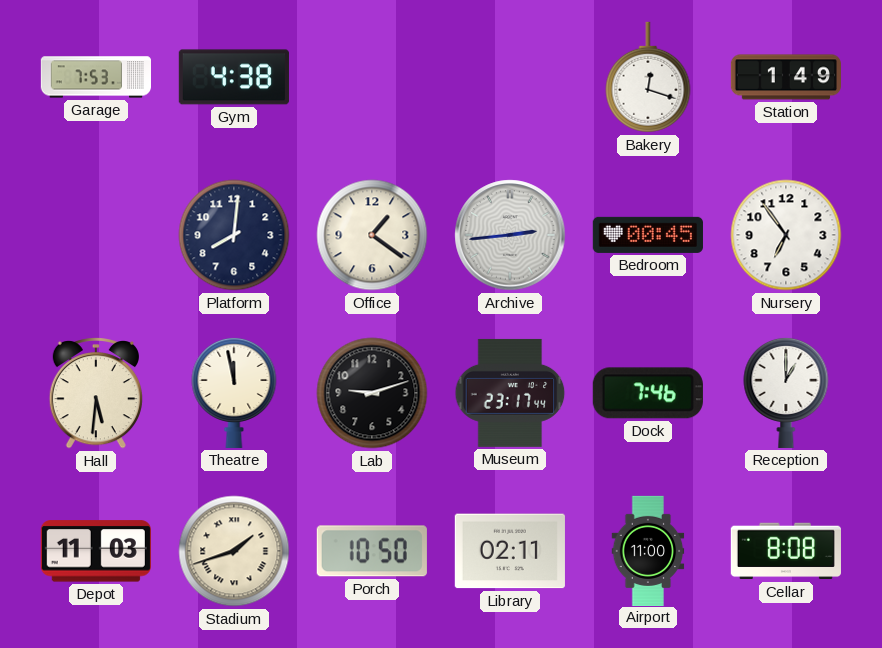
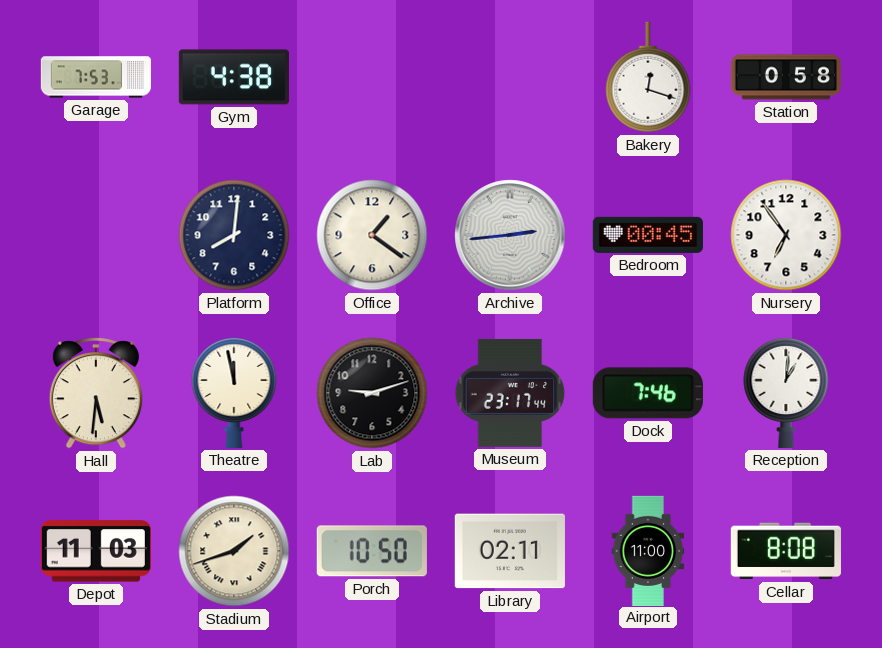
Station: 1:49 -> 0:58
Reception: 1:00 -> 1:01
